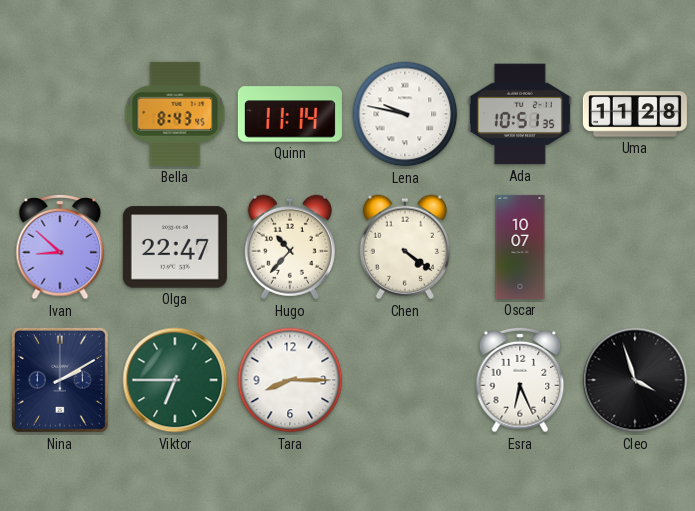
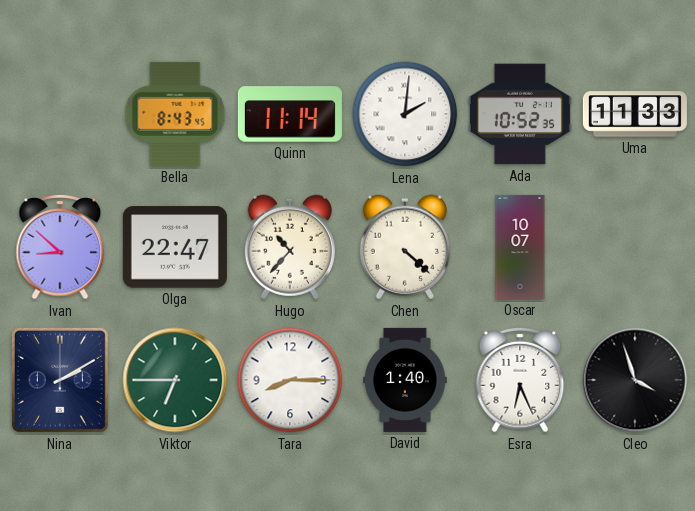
Lena: 9:47 -> 2:01
Ada: 10:51 -> 10:52
Uma: 11:28 -> 11:33
Chen: 4:21 -> 4:22
David: none -> 1:40
